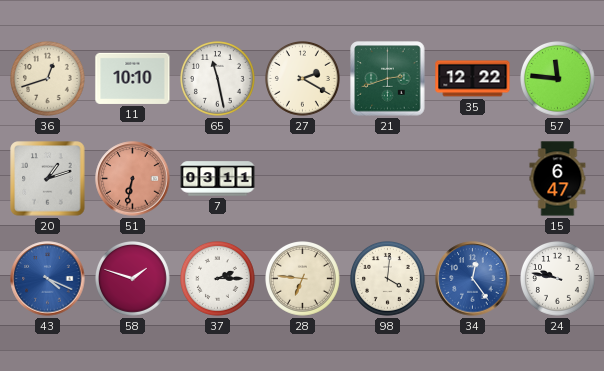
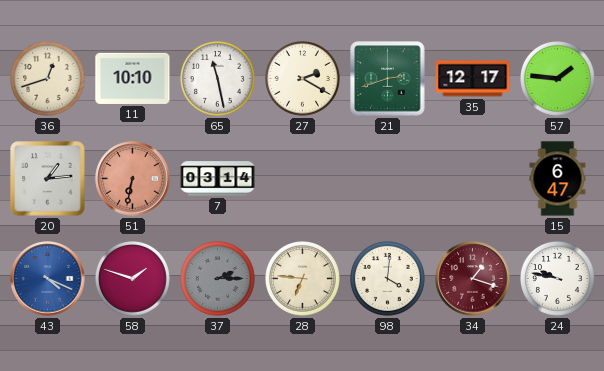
35: 12:22 -> 12:17
57: 11:46 -> 1:46
20: 1:12 -> 1:14
7: 03:11 -> 03:14
37 dial: white -> grey
34: 12:24 -> 1:18
34 dial: blue -> burgundy
